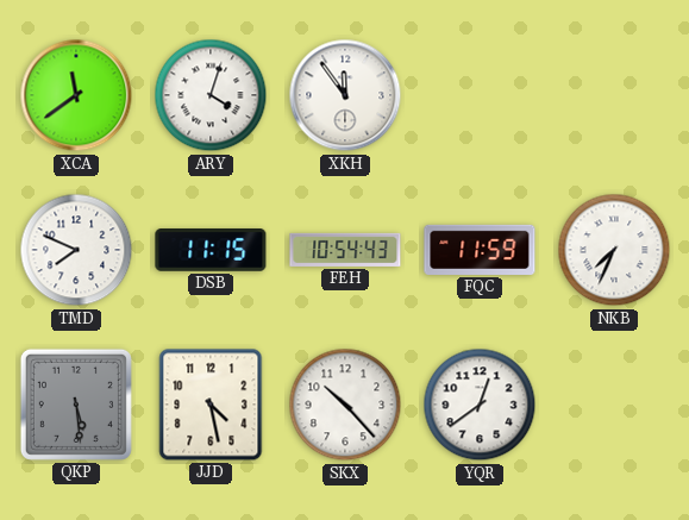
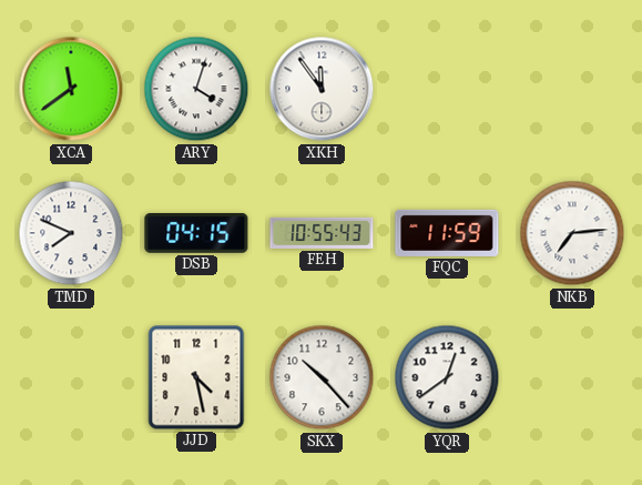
DSB: 11:15 -> 04:15
FEH: 10:54 -> 10:55
NKB: 7:34 -> 7:14
QKP: 5:29 -> none
